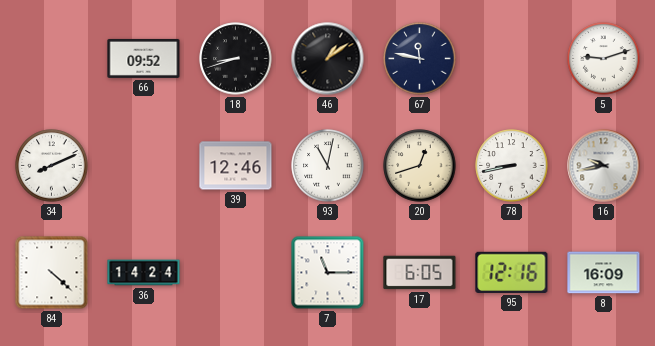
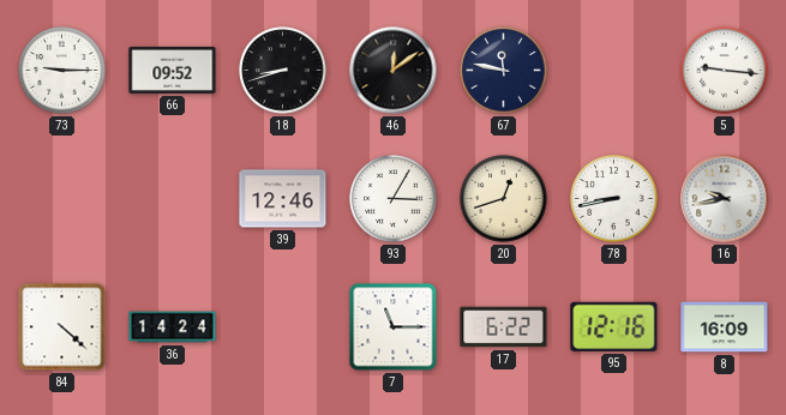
73: none -> 9:15
46: 1:09 -> 12:09
5: 9:12 -> 9:16
34: 8:11 -> none
93: 11:02 -> 3:05
17: 6:05 -> 6:22
